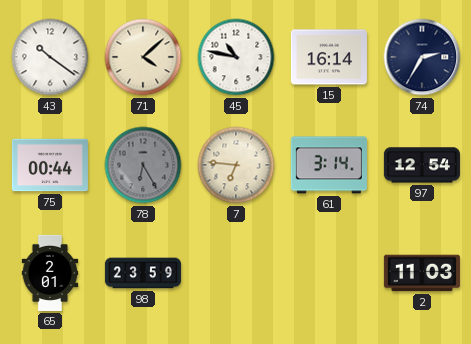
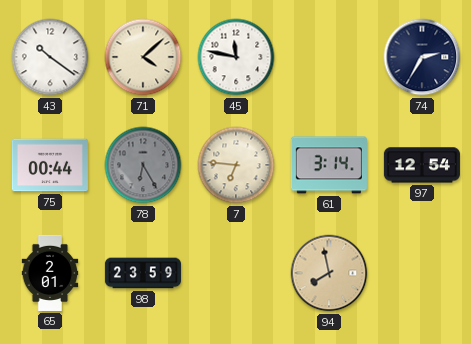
45: 10:47 -> 11:47
15: 16:14 -> none
94: none -> 7:58
2: 11:03 -> none
